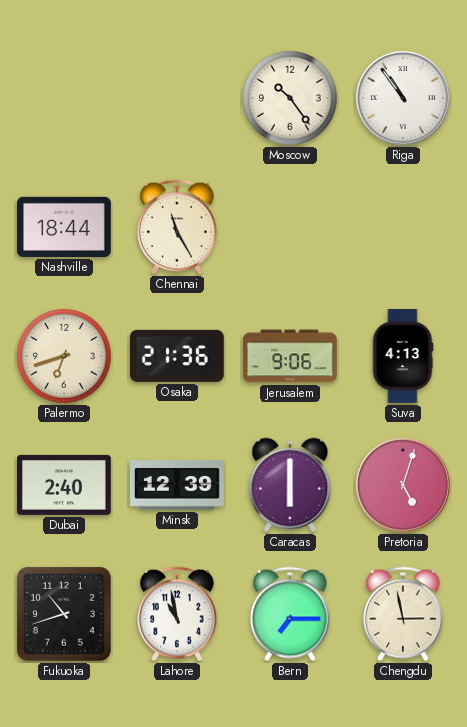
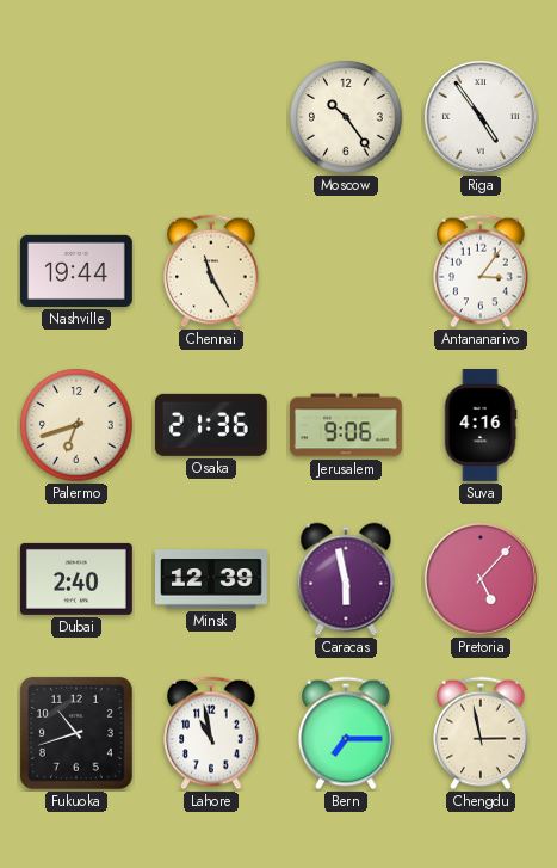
Riga: 10:54 -> 4:54
Nashville: 18:44 -> 19:44
Antananarivo: none -> 3:06
Suva: 4:13 -> 4:16
Caracas: 6:00 -> 5:58
Pretoria: 5:03 -> 5:07
